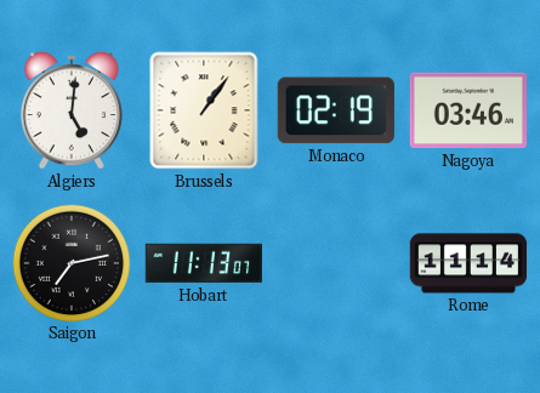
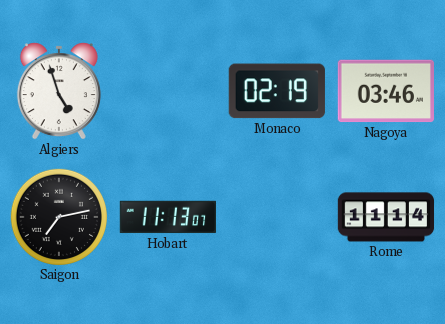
Algiers: 5:01 -> 4:57
Brussels: 1:06 -> none
